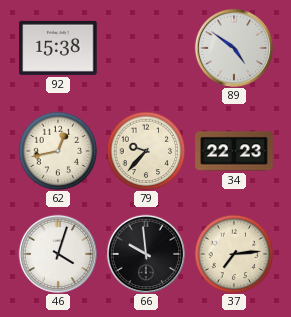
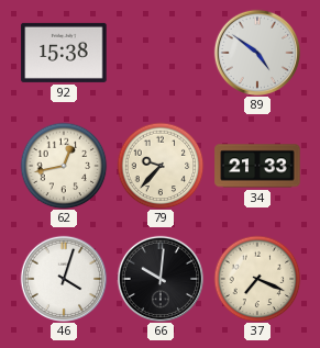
34: 22:23 -> 21:33
66: 9:59 -> 10:01
37: 7:14 -> 7:19
